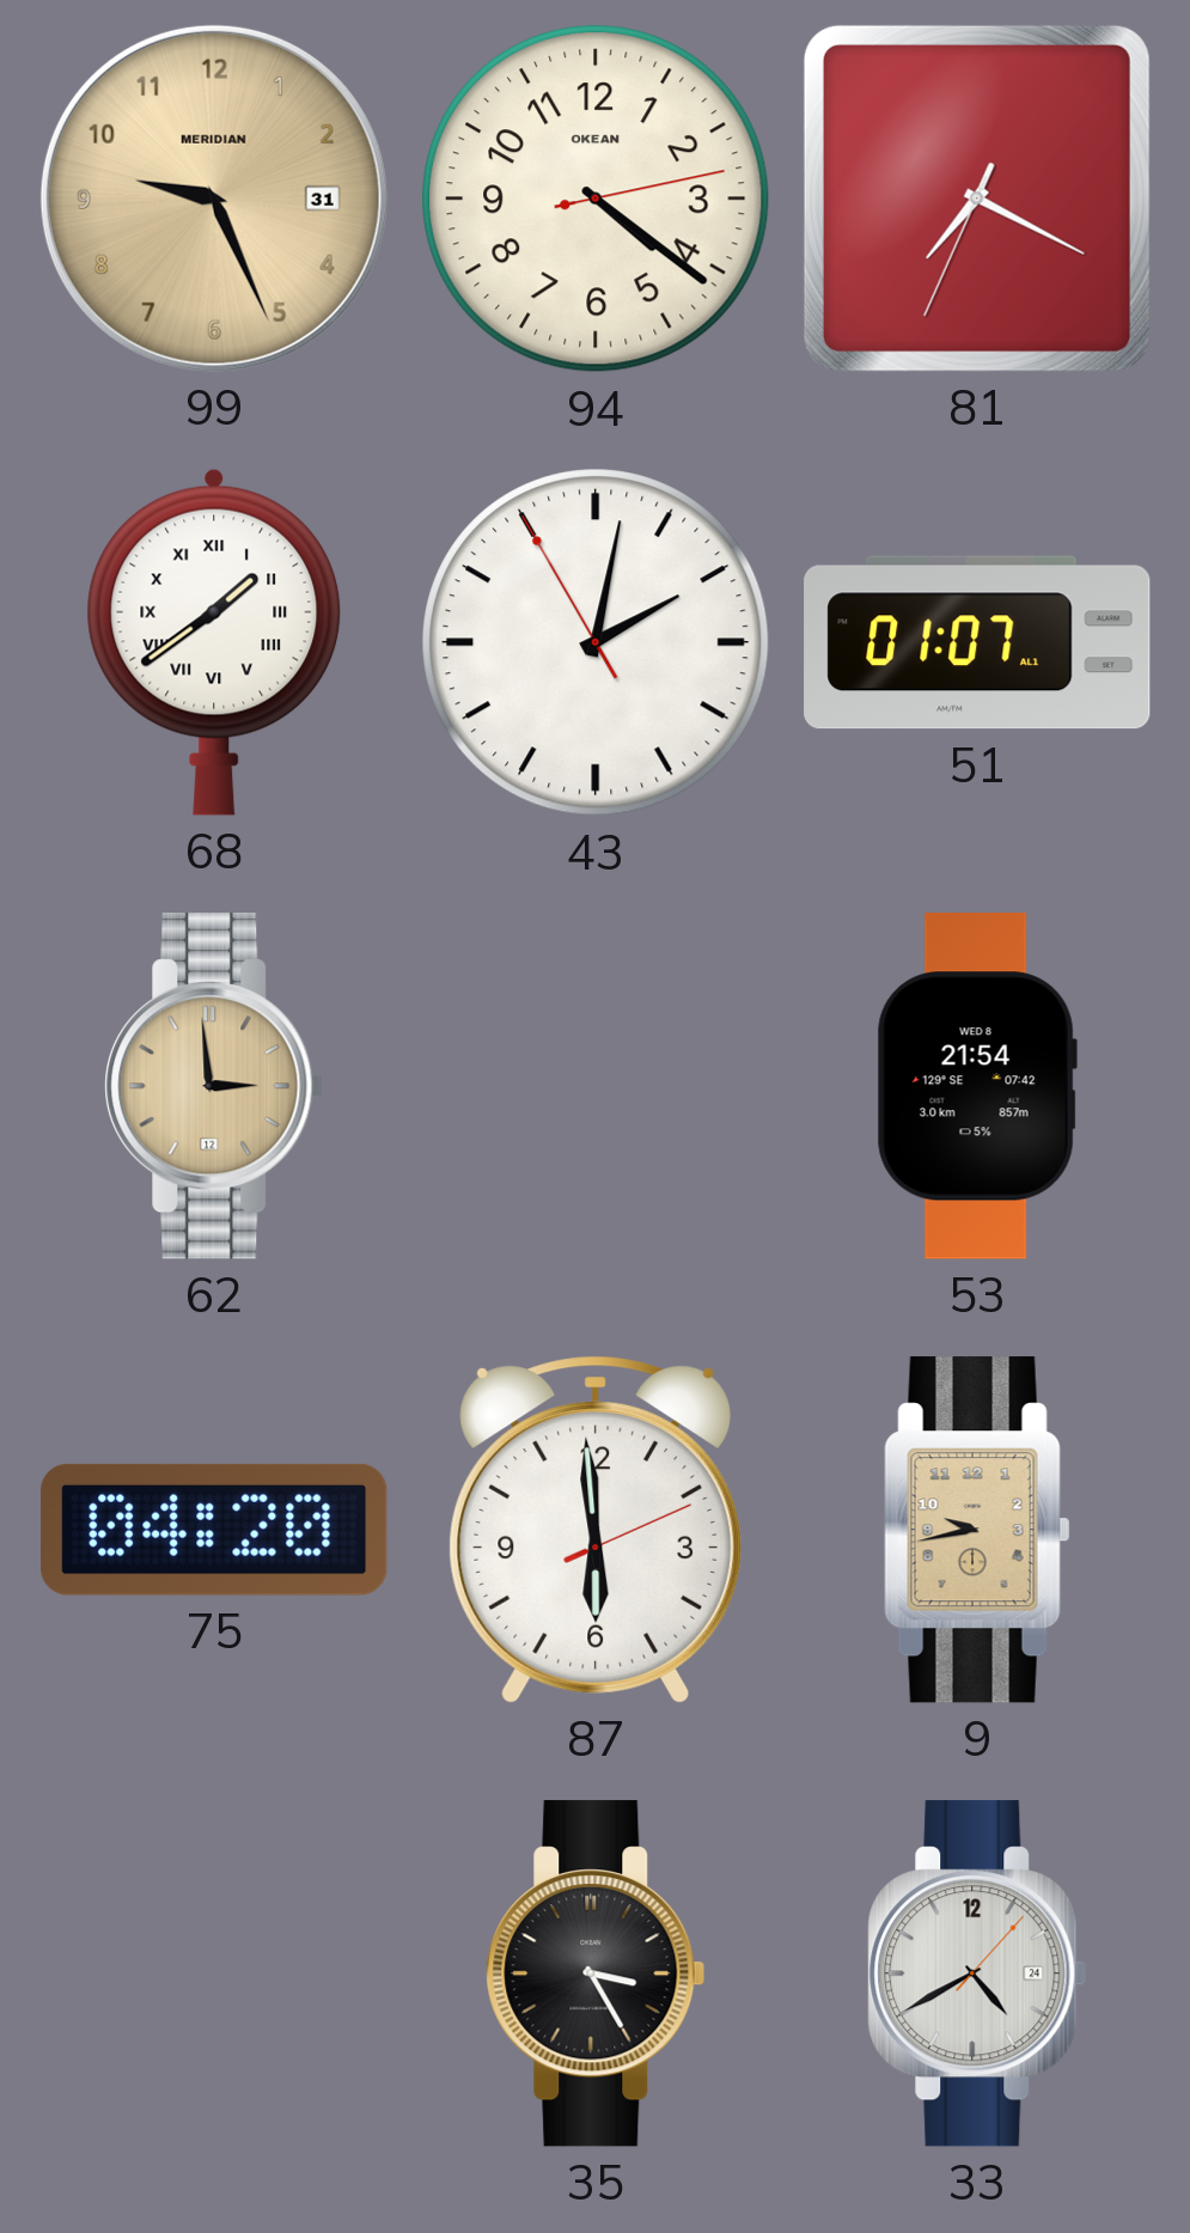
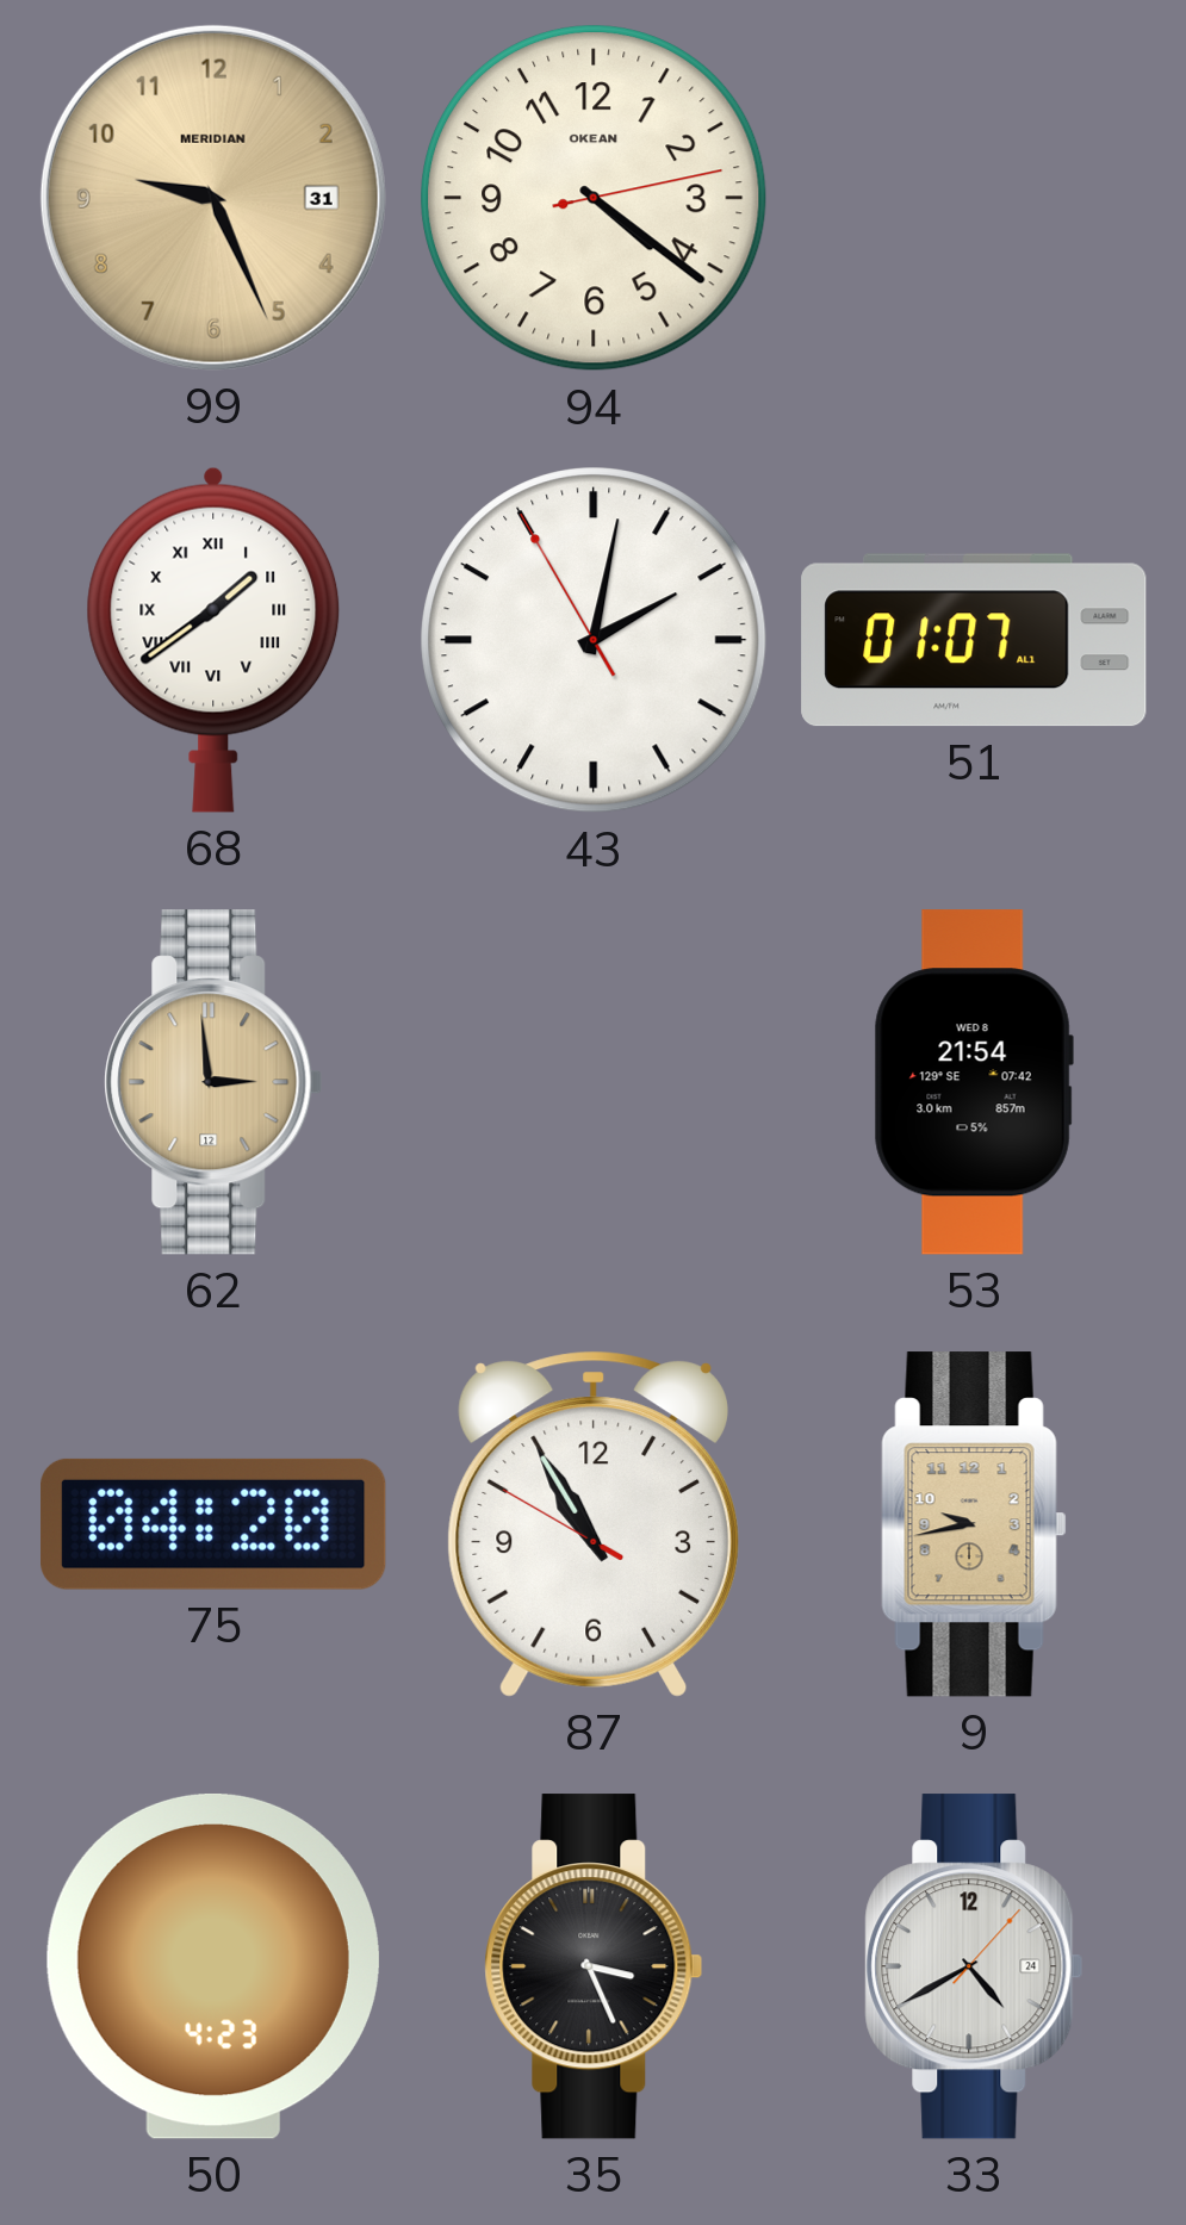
81: 7:19 -> none
87: 5:59 -> 10:54
50: none -> 4:23
35: 3:25 -> 3:26
